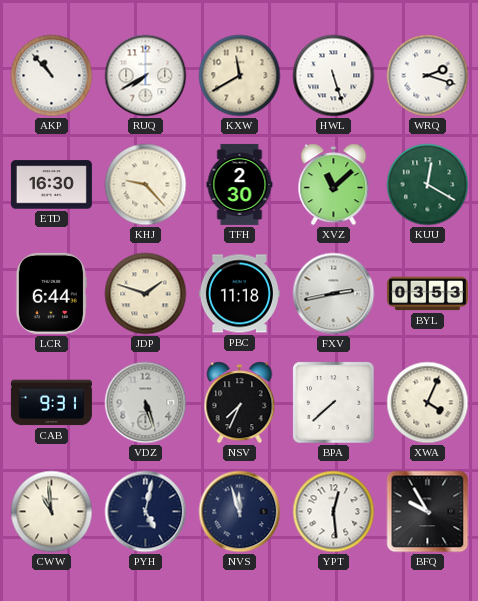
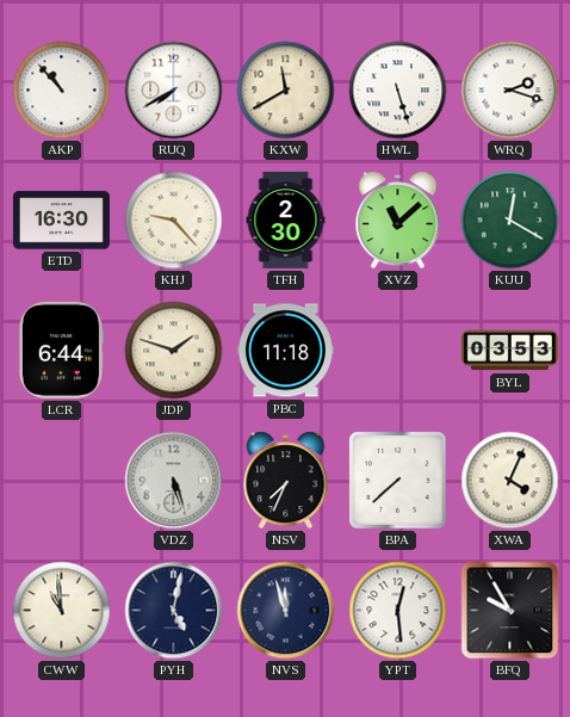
FXV: 2:43 -> none
CAB: 9:31 -> none
